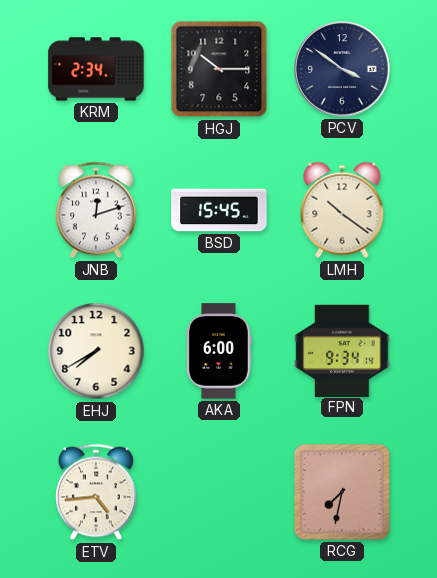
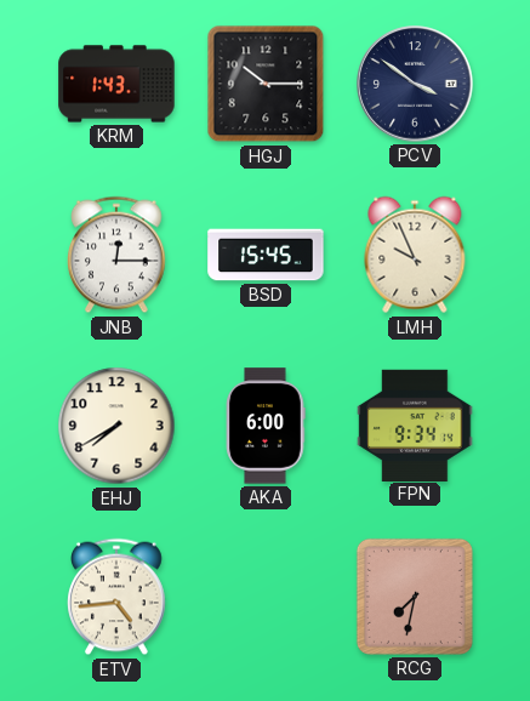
KRM: 2:34 -> 1:43
JNB: 12:12 -> 12:15
LMH: 10:21 -> 9:56
